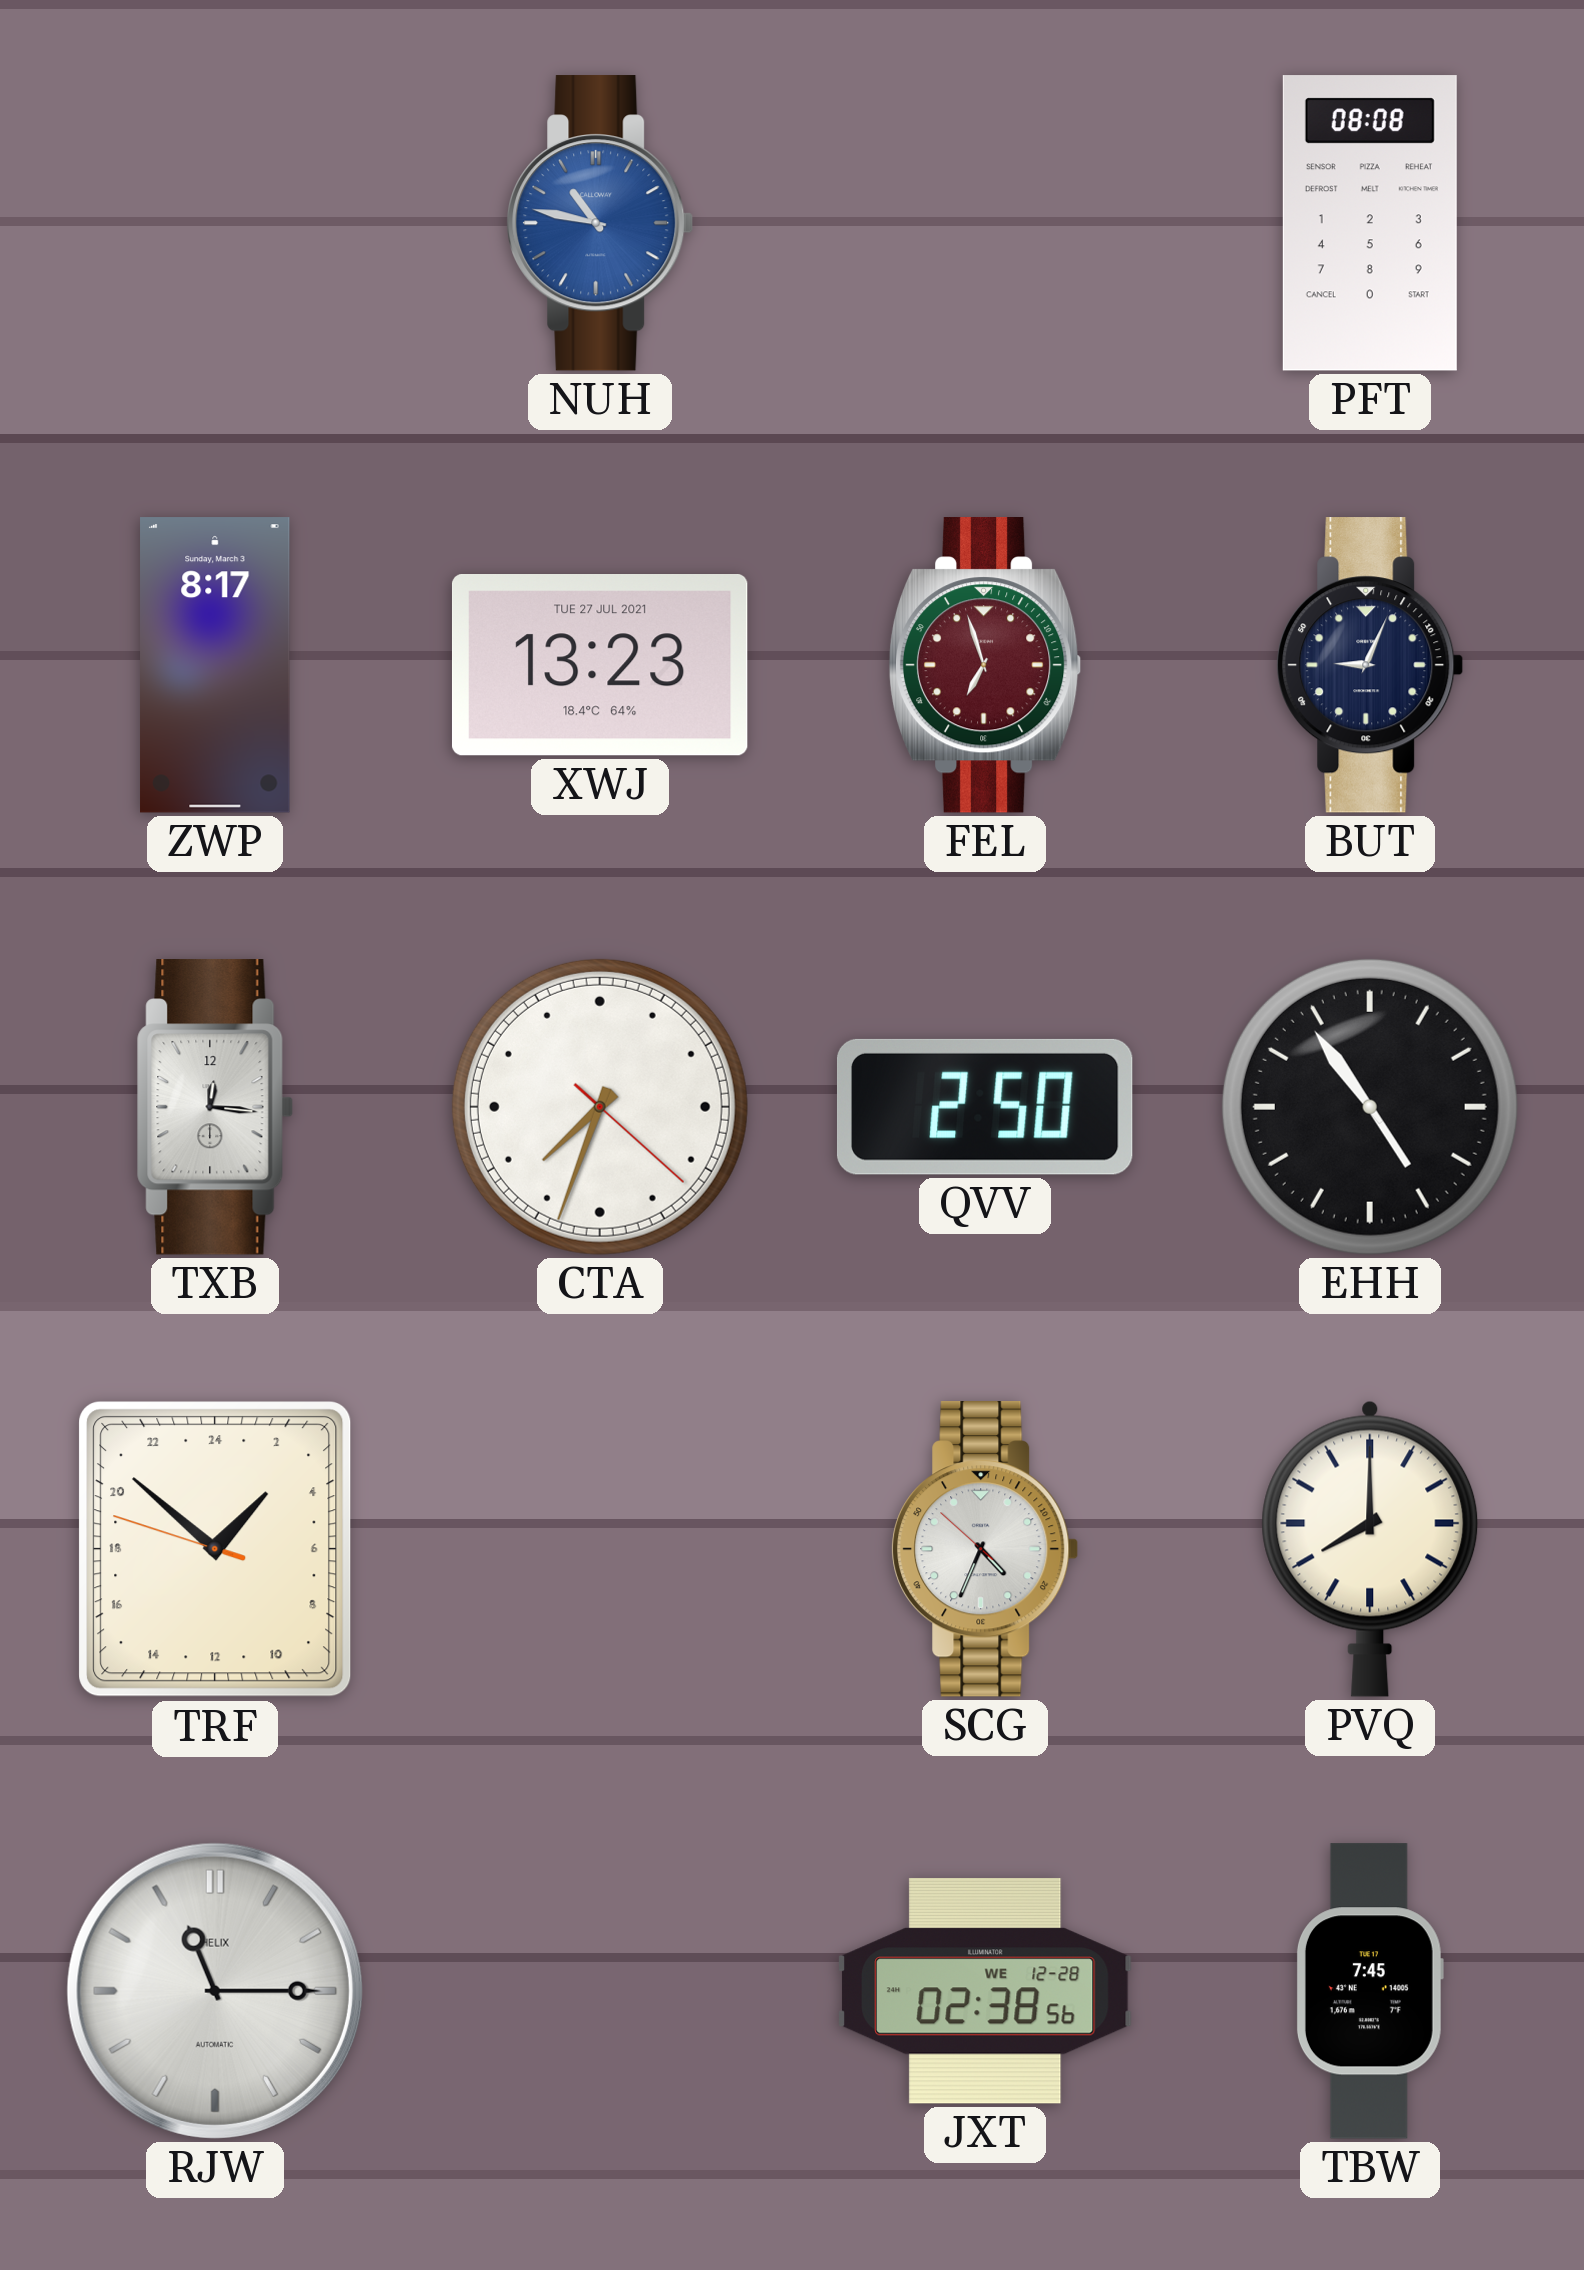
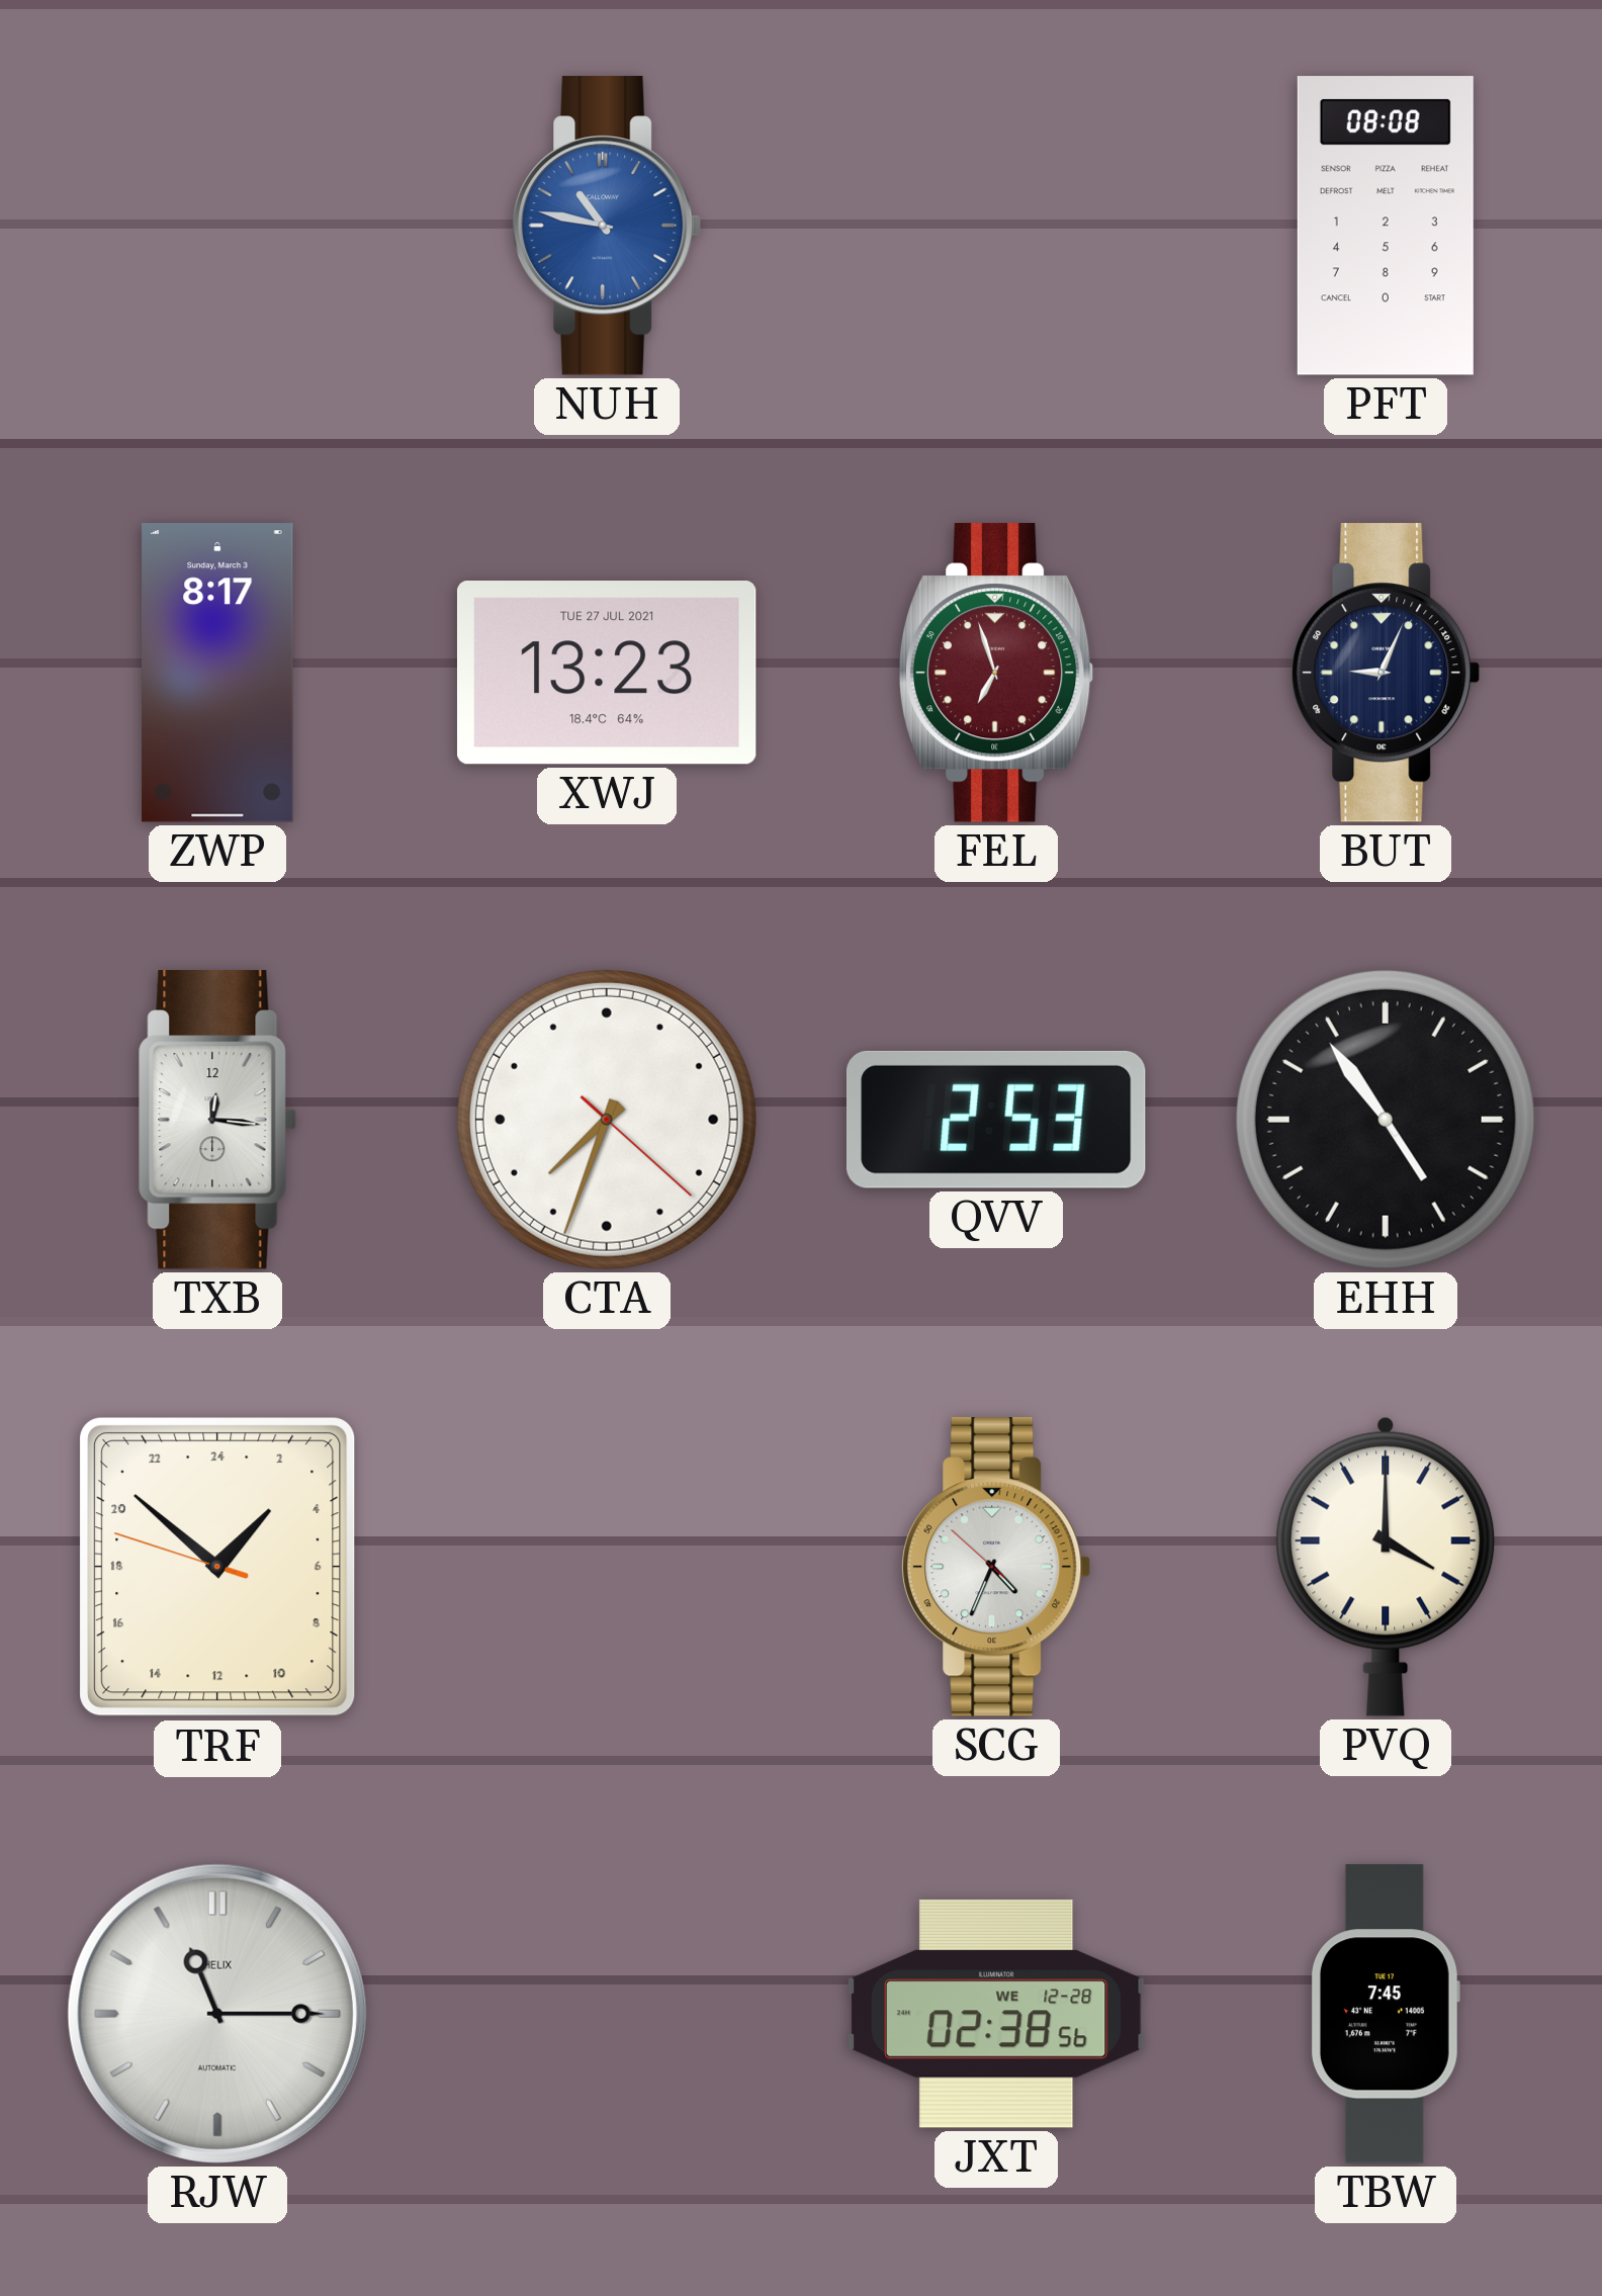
QVV: 2:50 -> 2:53
PVQ: 8:00 -> 4:00
